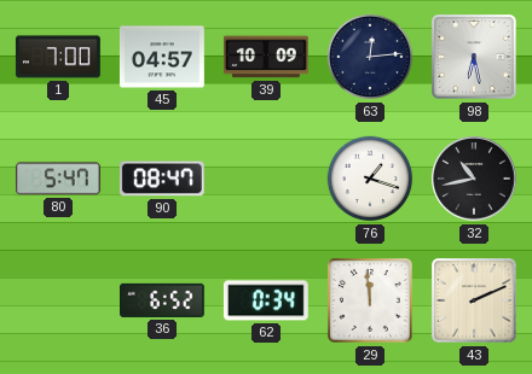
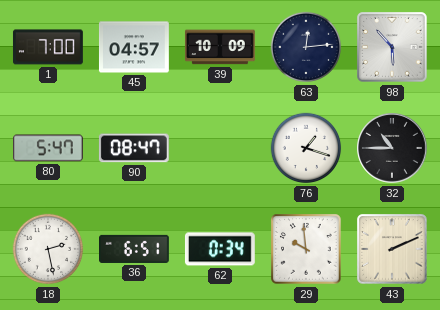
98: 6:28 -> 5:53
32: 10:43 -> 10:45
18: none -> 2:28
36: 6:52 -> 6:51
29: 11:59 -> 9:59
